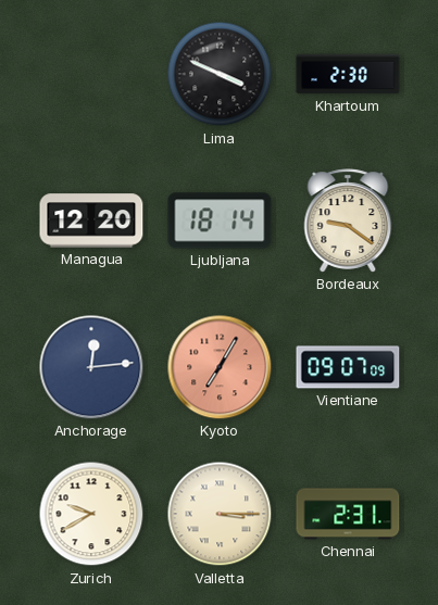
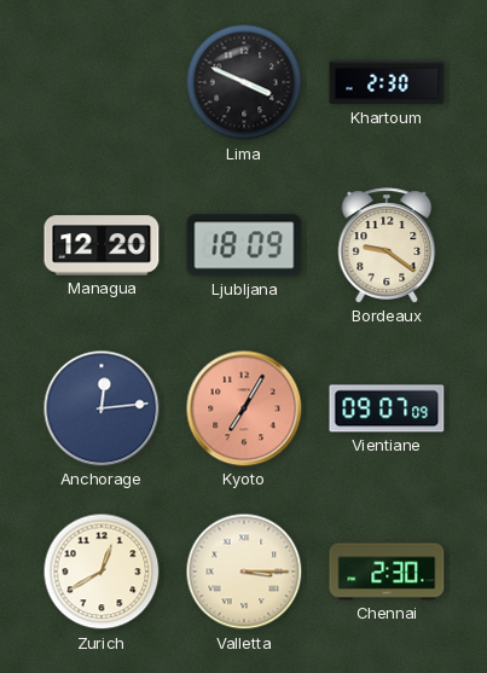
Ljubljana: 18:14 -> 18:09
Zurich: 9:40 -> 12:40
Chennai: 2:31 -> 2:30
